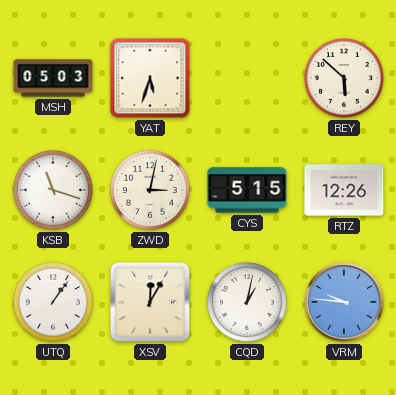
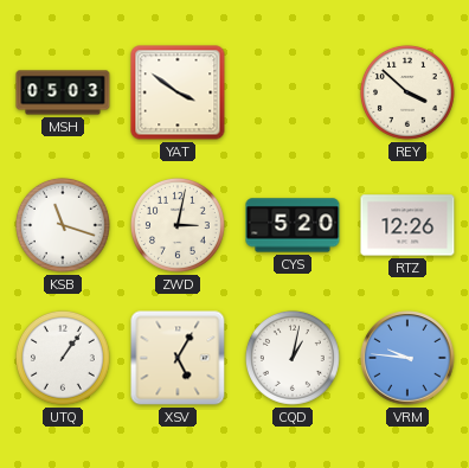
YAT: 5:33 -> 3:51
REY: 5:52 -> 3:52
CYS: 5:15 -> 5:20
XSV: 12:05 -> 5:05
